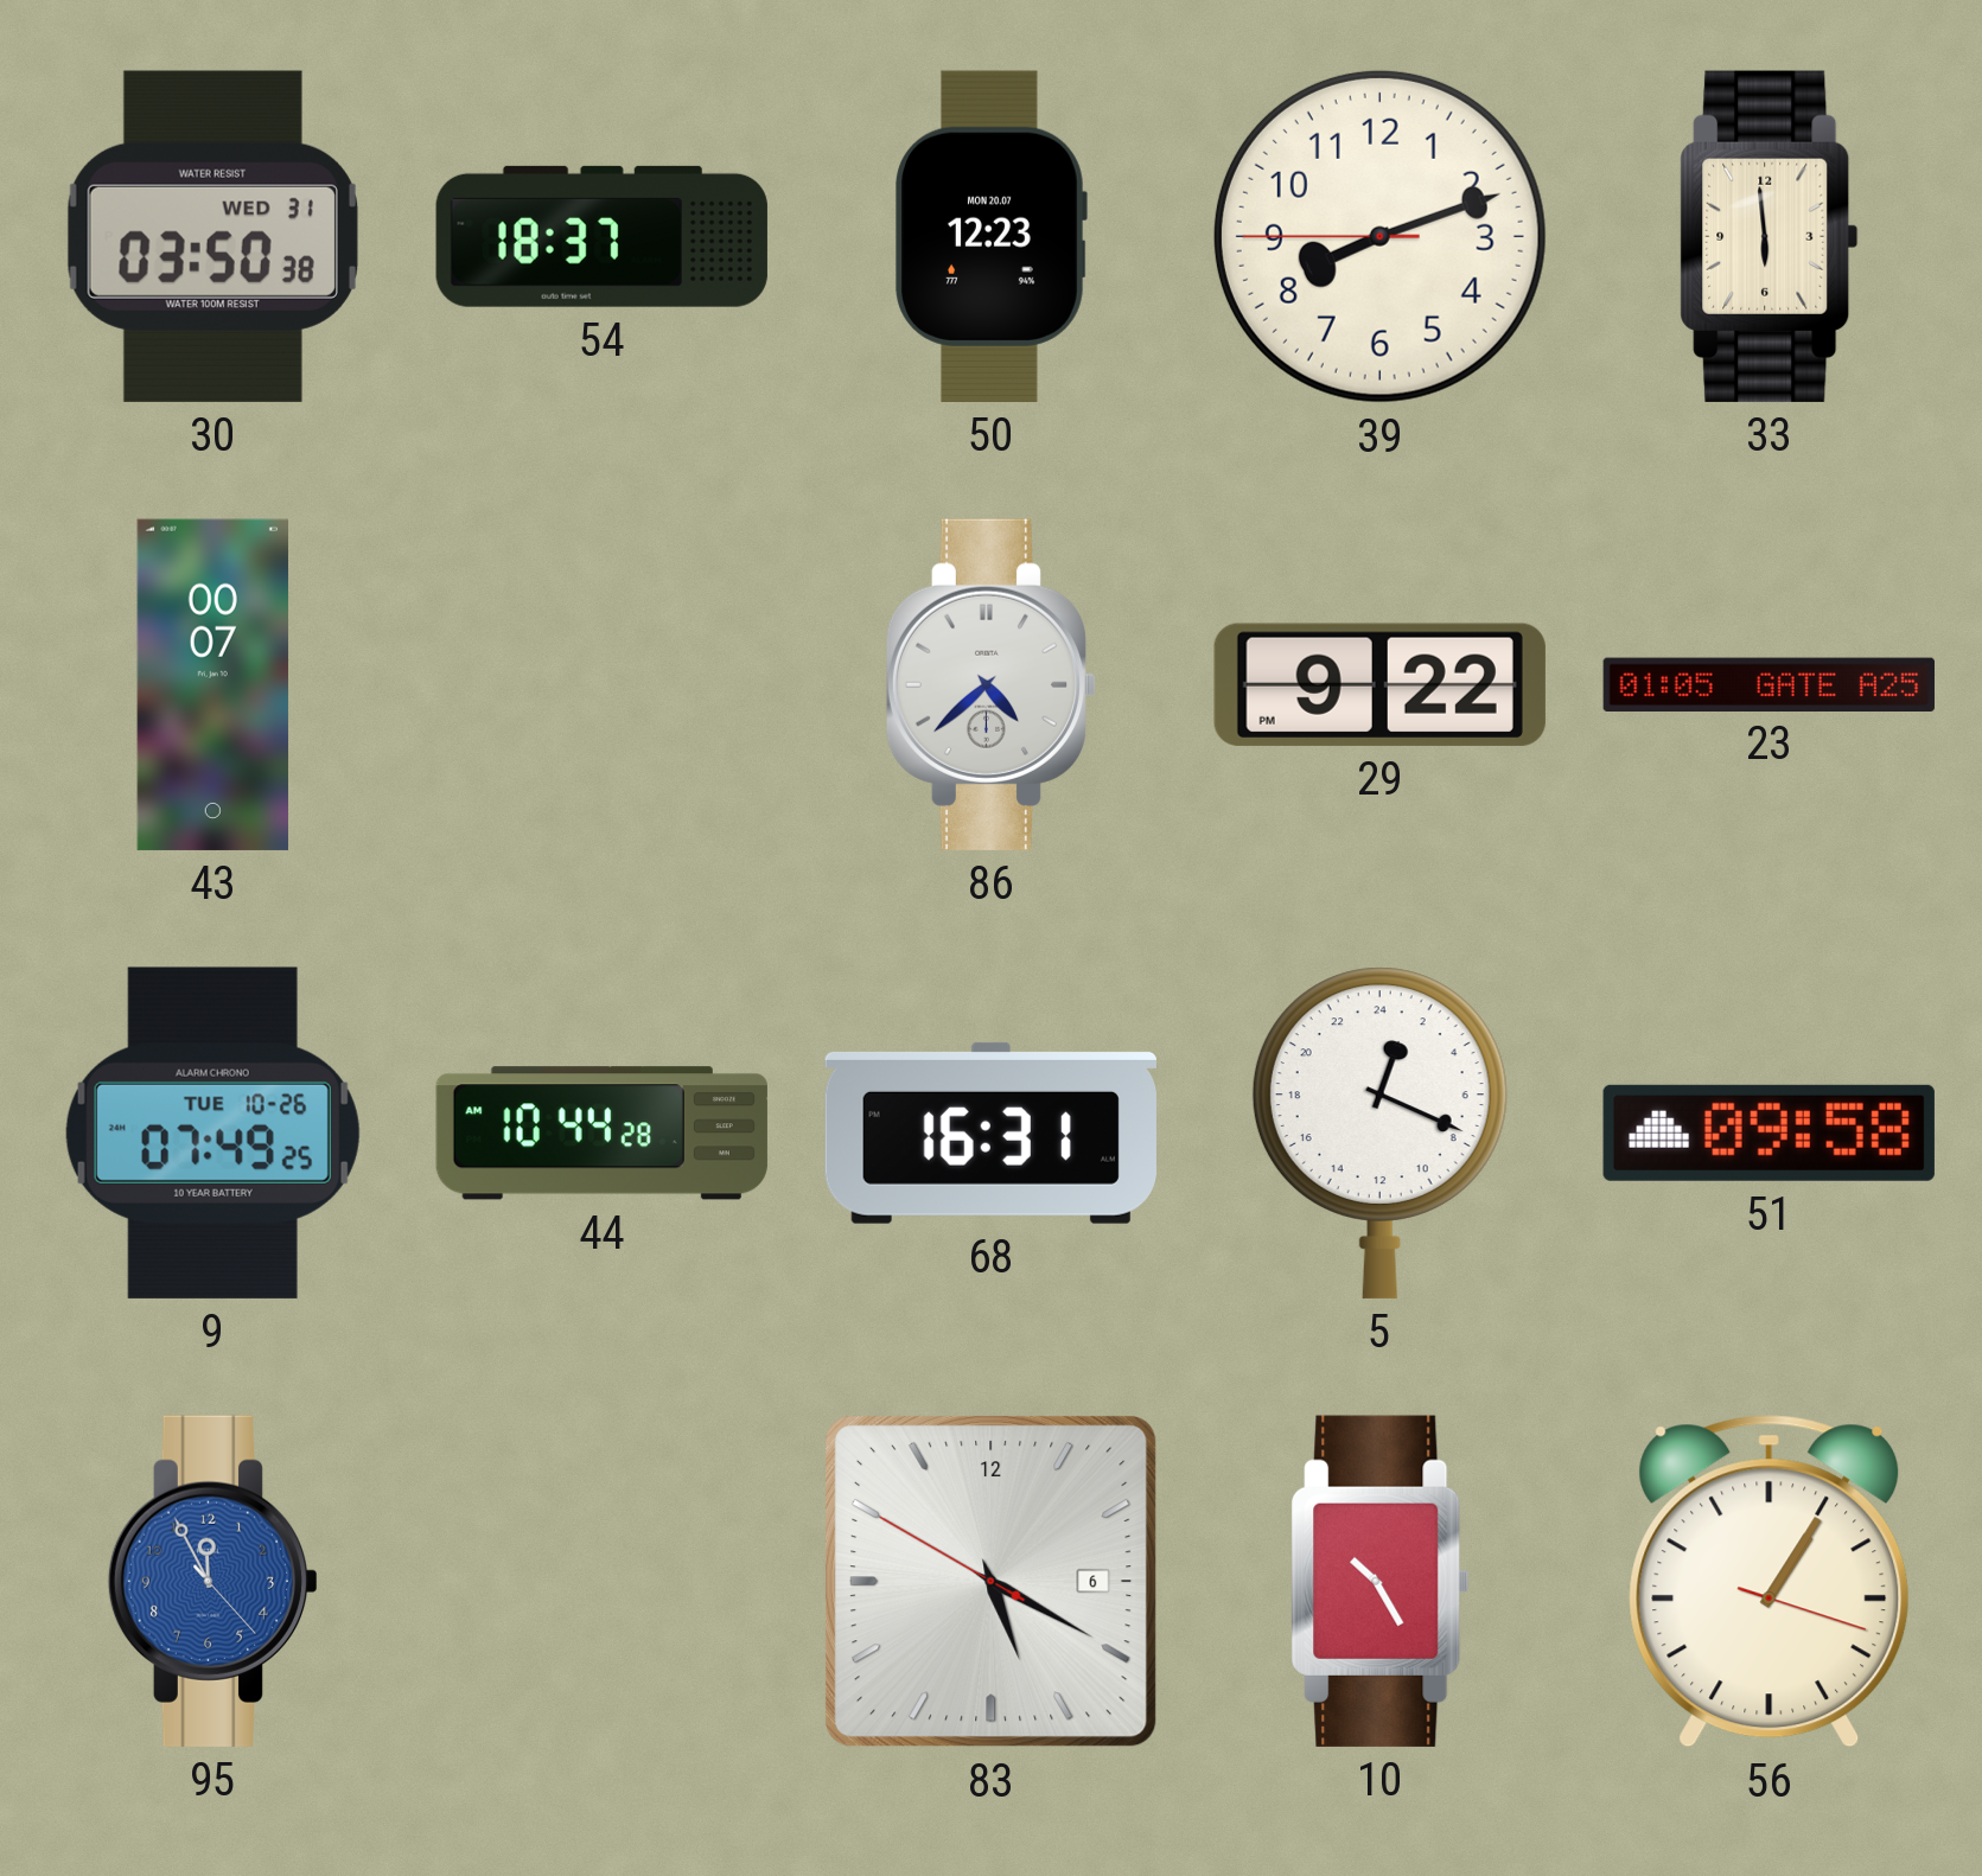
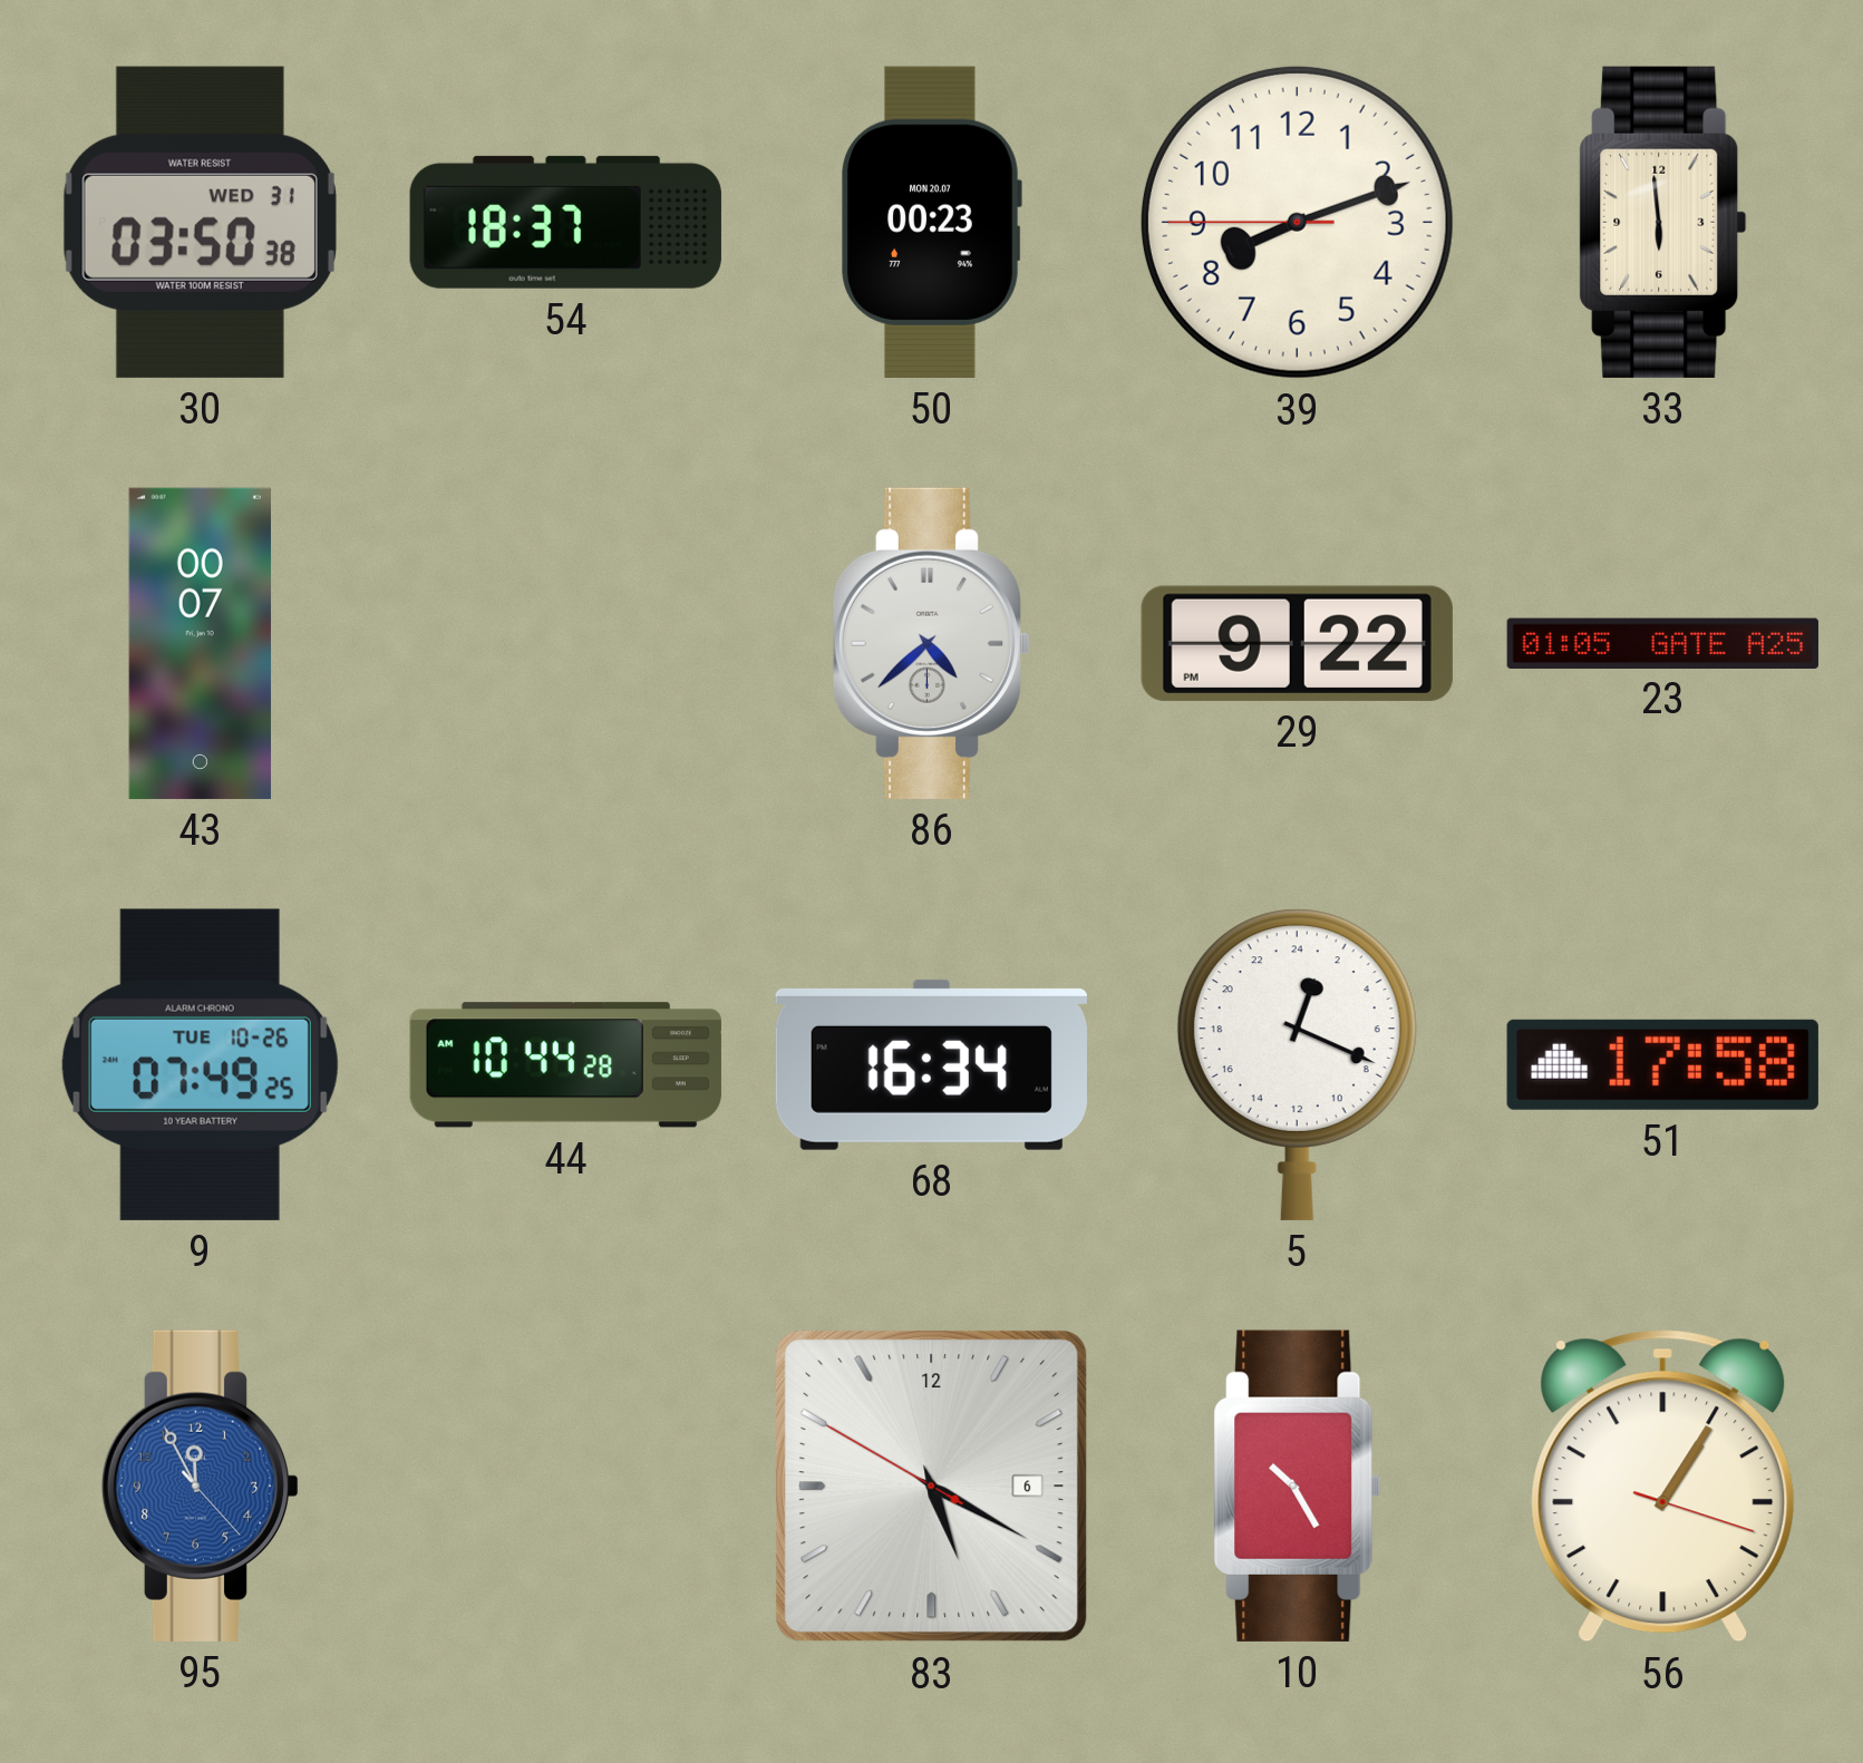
50: 12:23 -> 00:23
68: 16:31 -> 16:34
51: 09:58 -> 17:58
